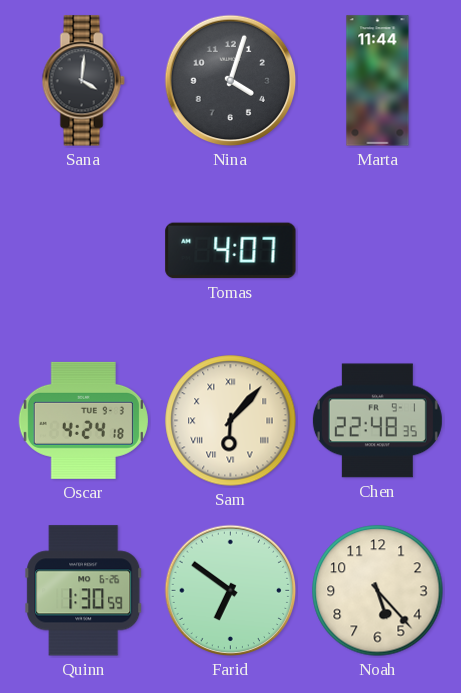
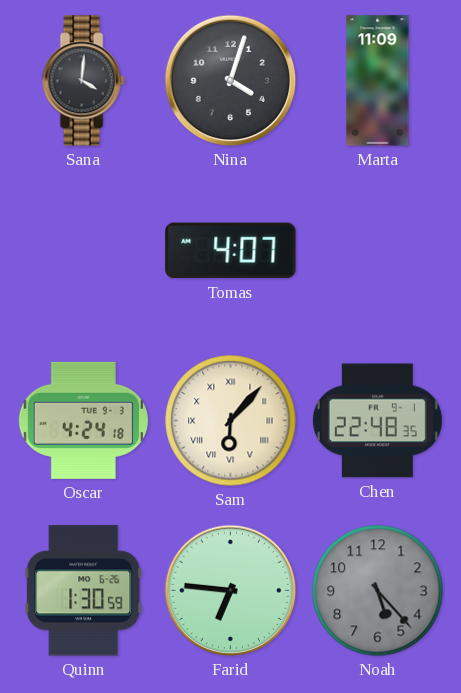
Marta: 11:44 -> 11:09
Farid: 6:51 -> 6:46
Noah dial: cream -> grey
